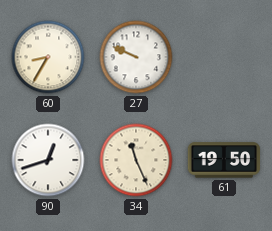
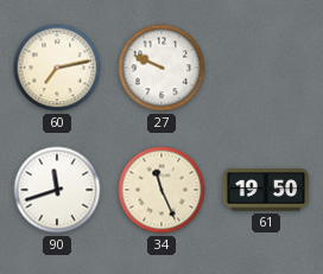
60: 8:35 -> 7:13
90: 12:42 -> 11:42
